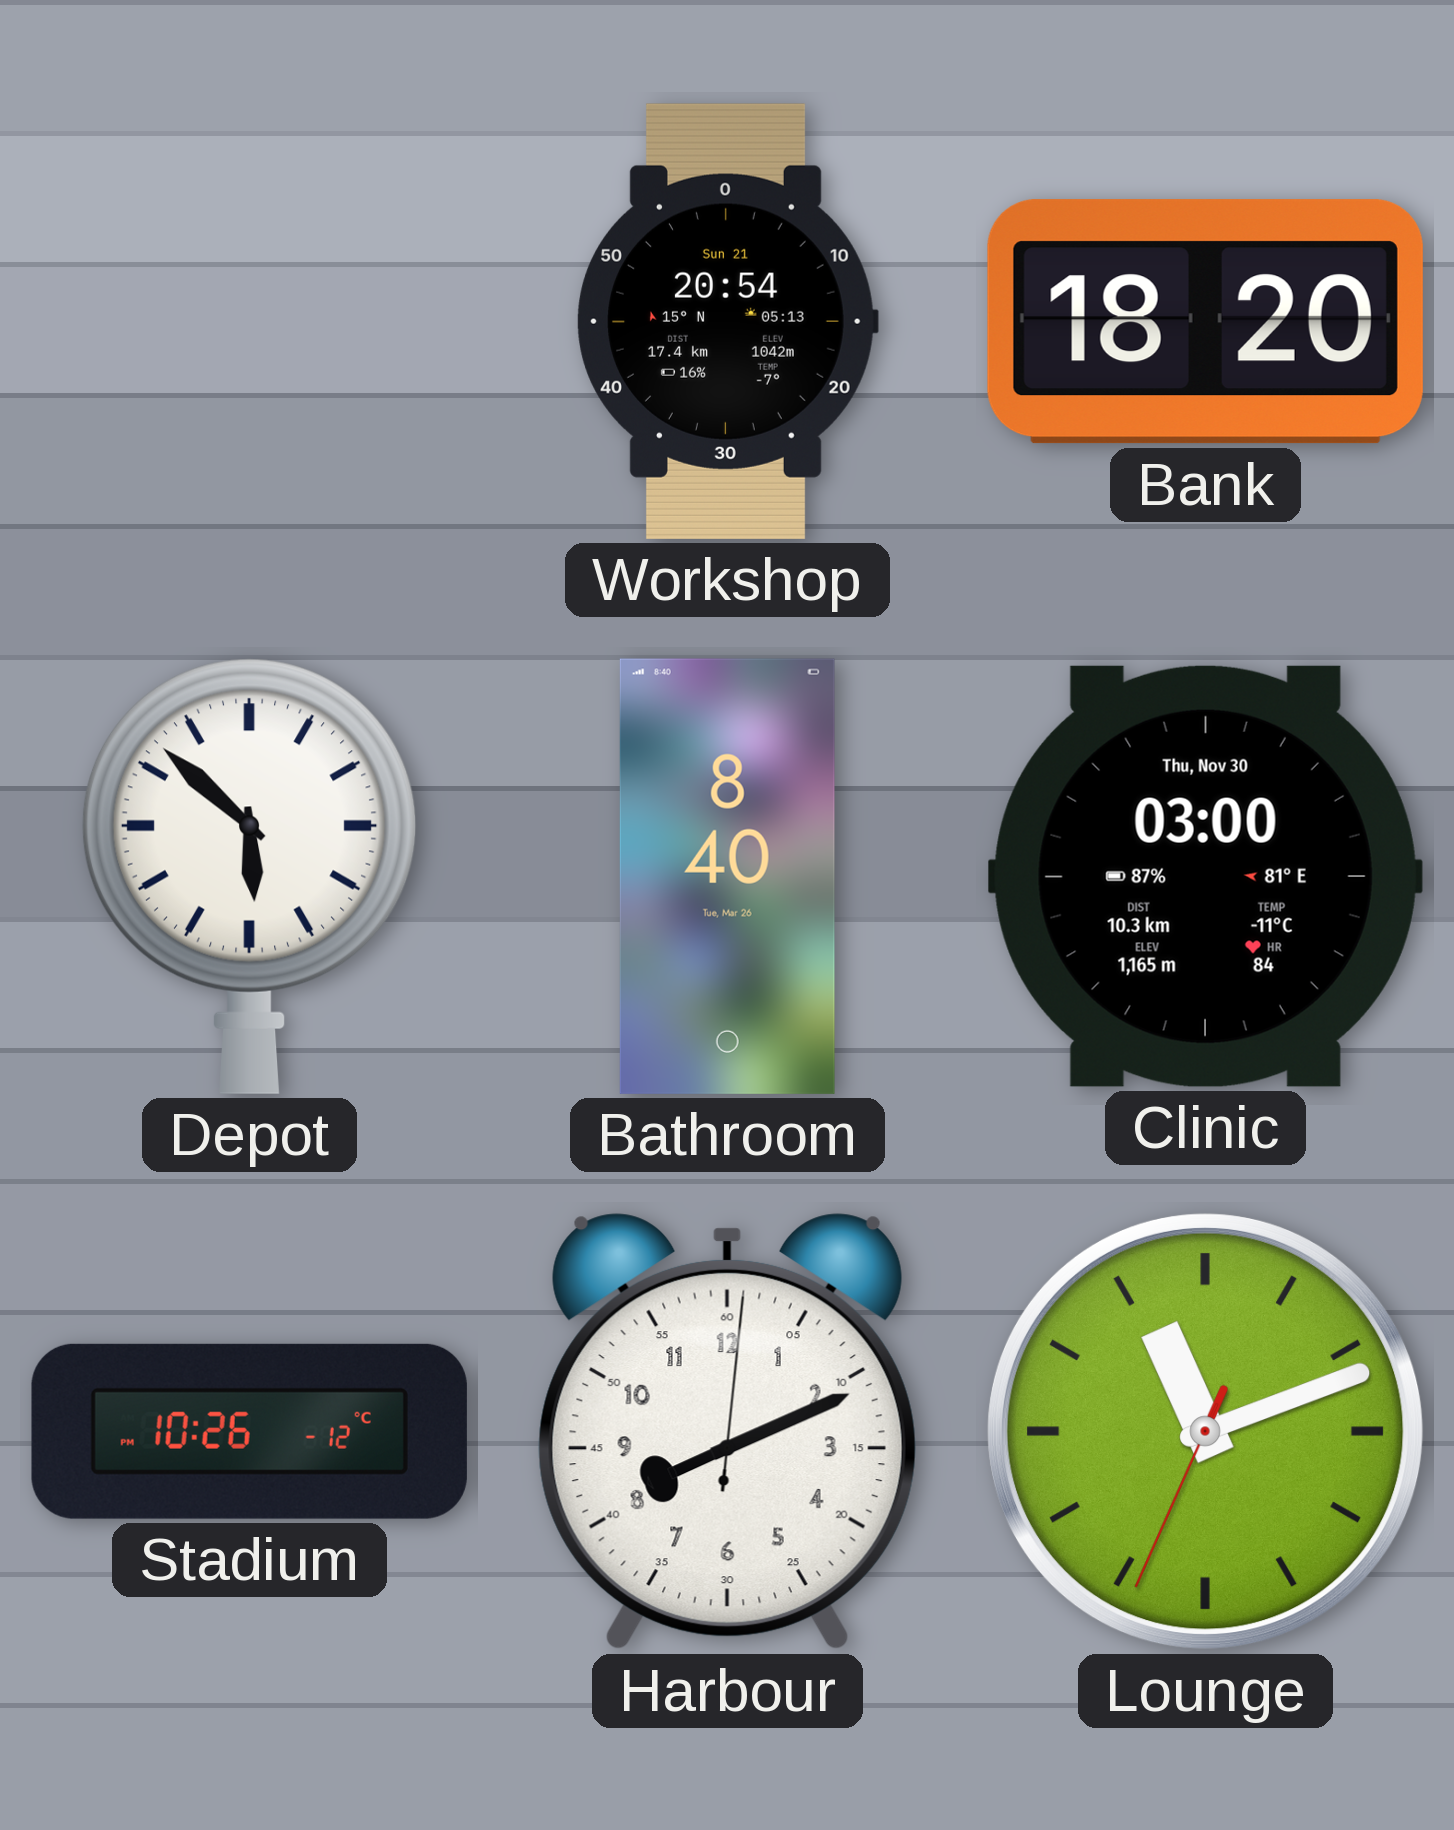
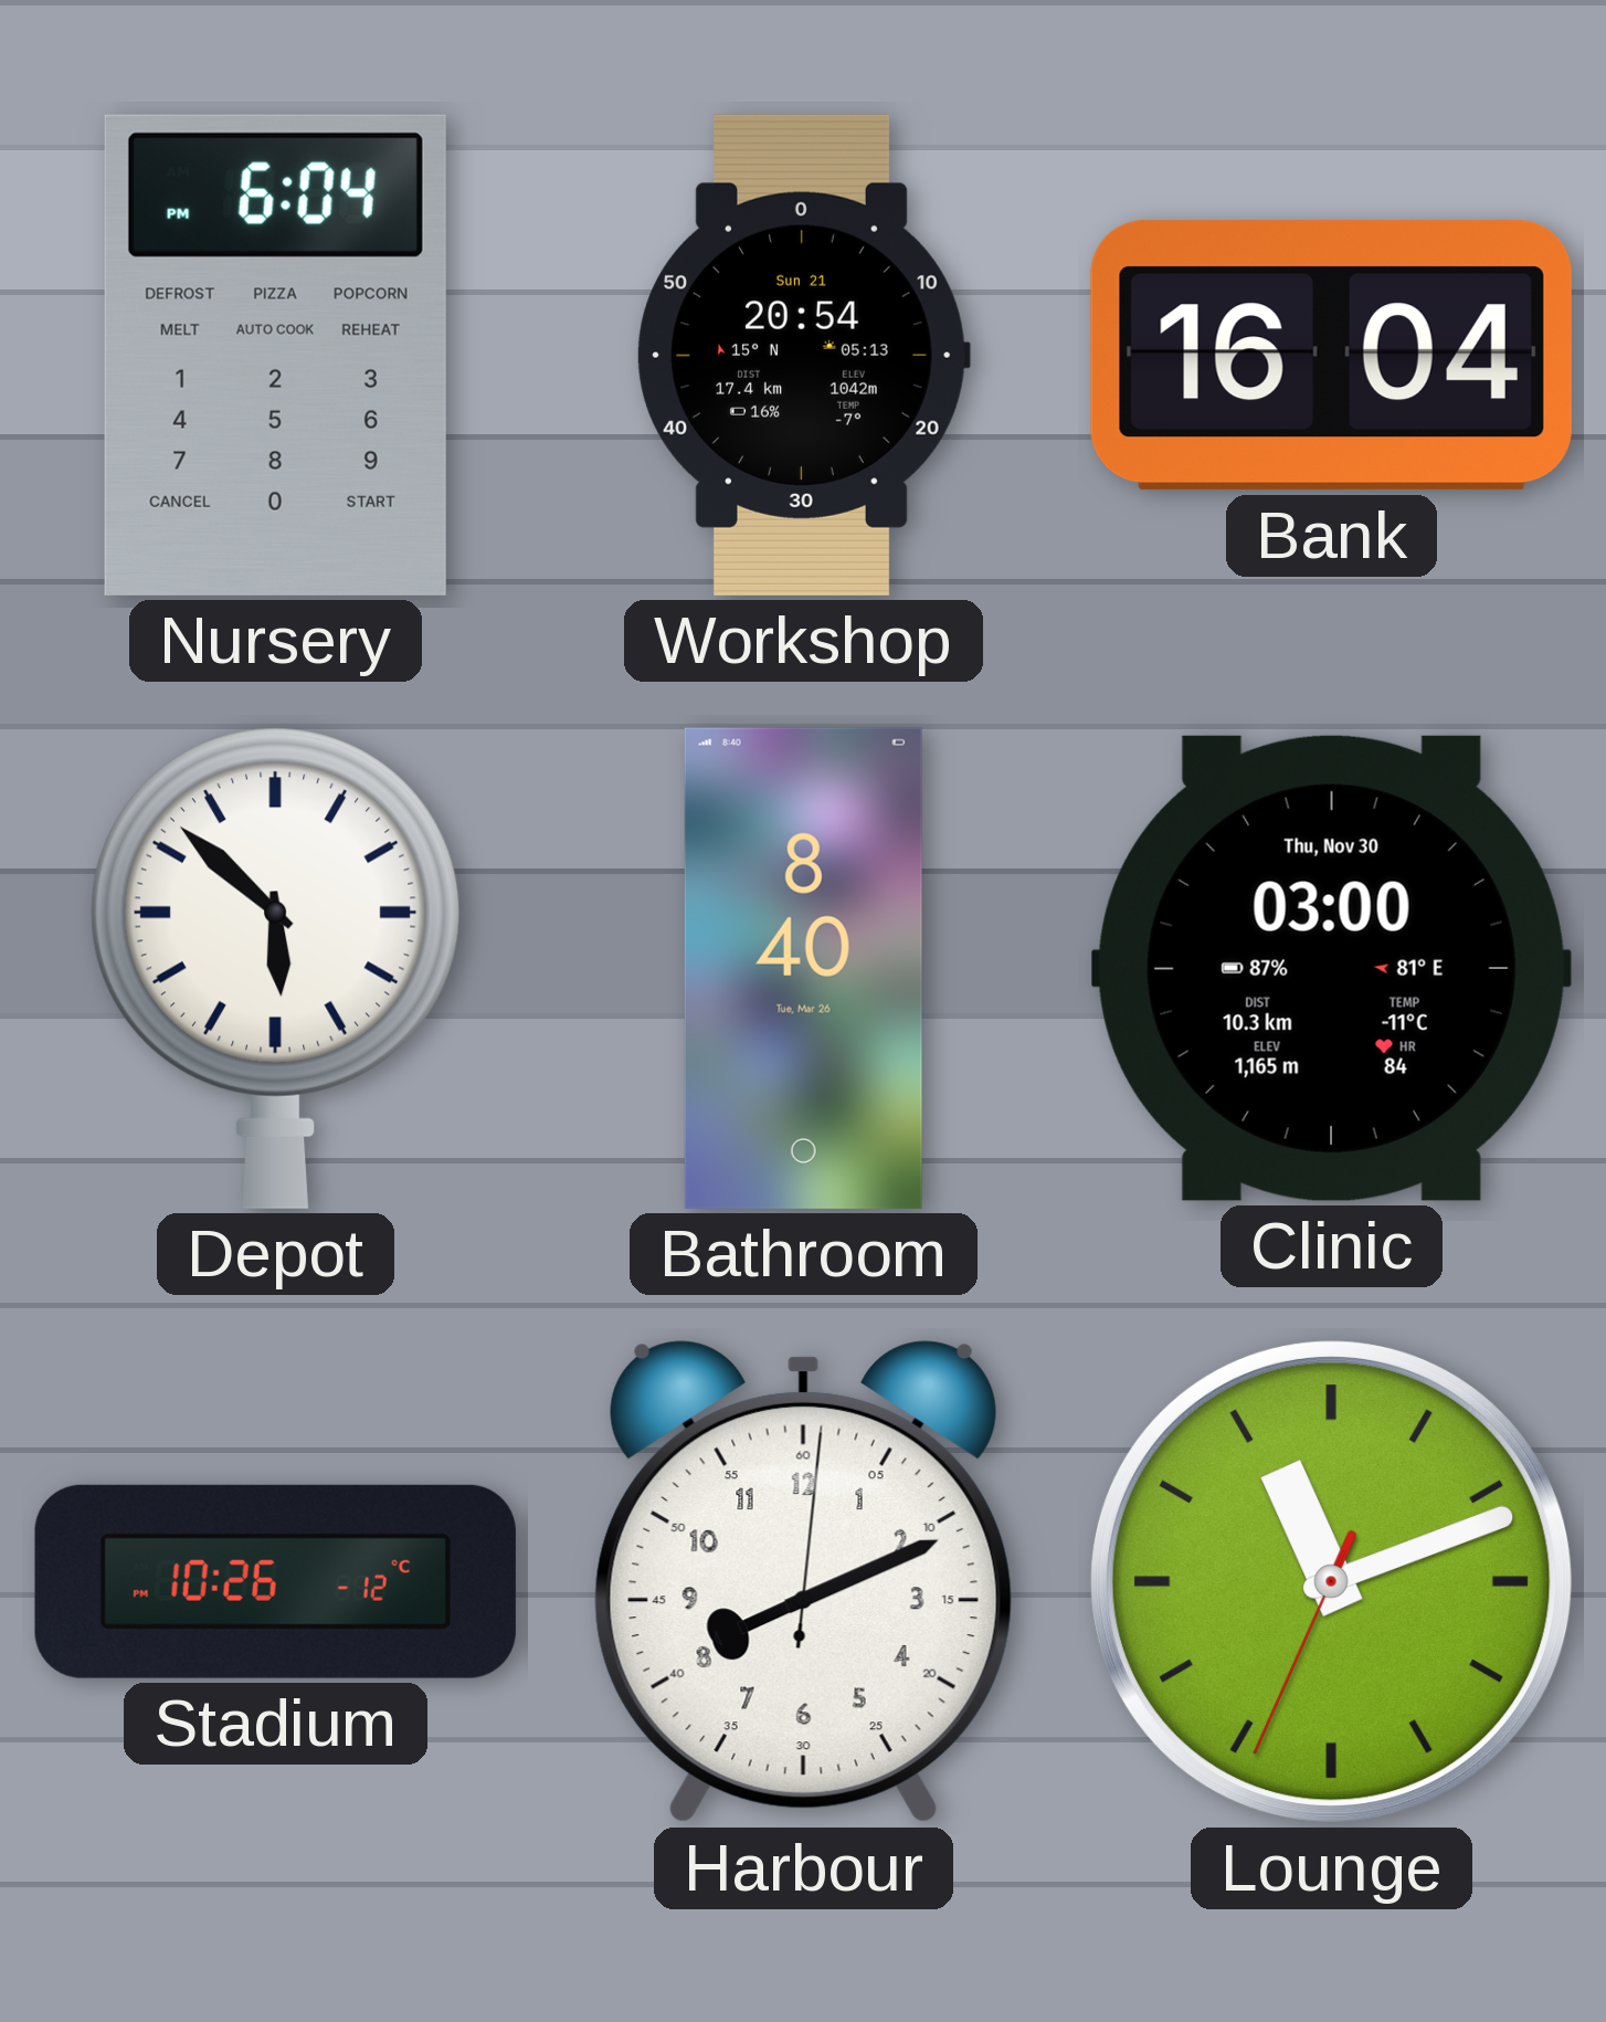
Nursery: none -> 6:04
Bank: 18:20 -> 16:04
